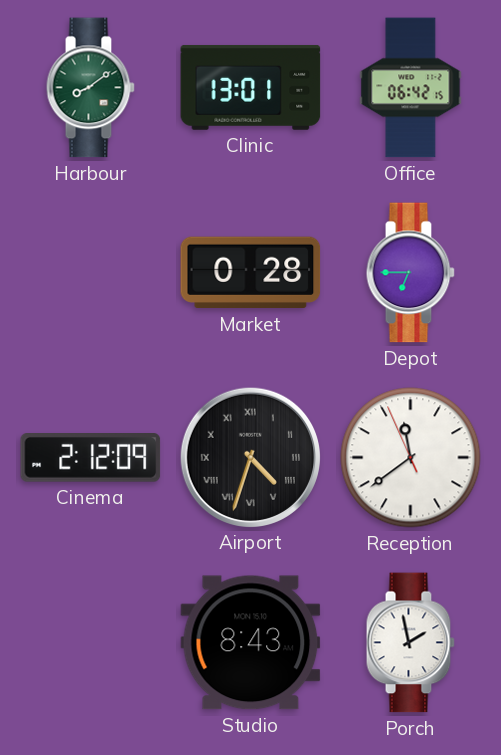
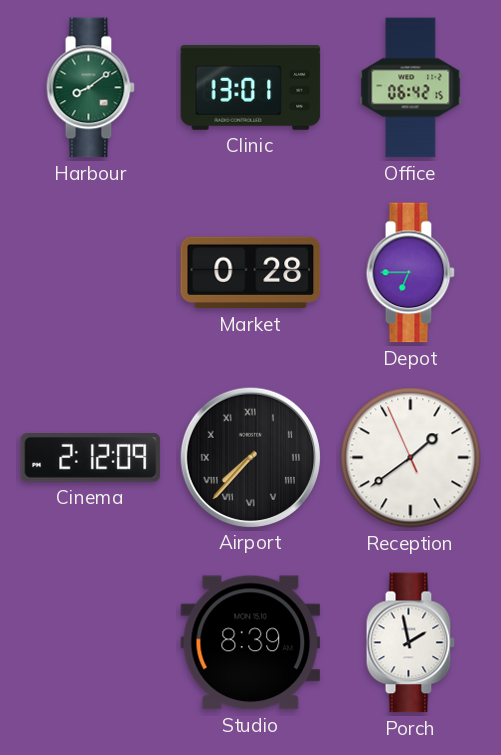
Airport: 4:33 -> 7:37
Reception: 11:38 -> 1:38
Studio: 8:43 -> 8:39
